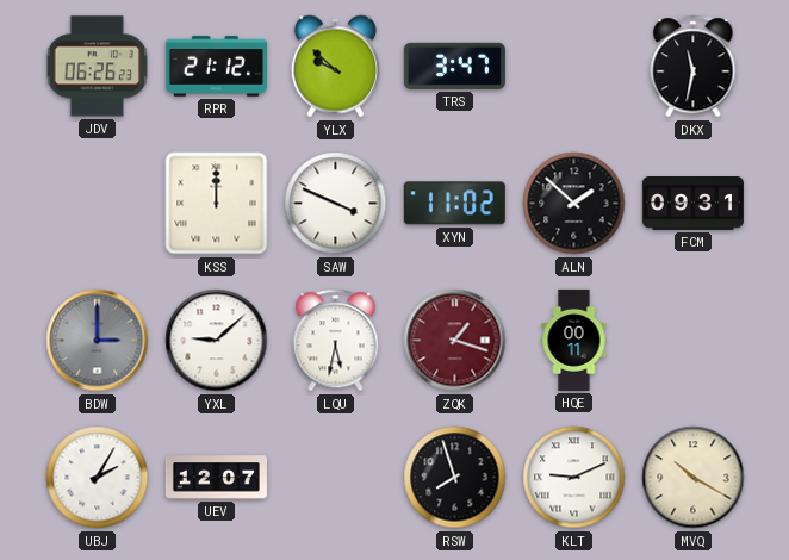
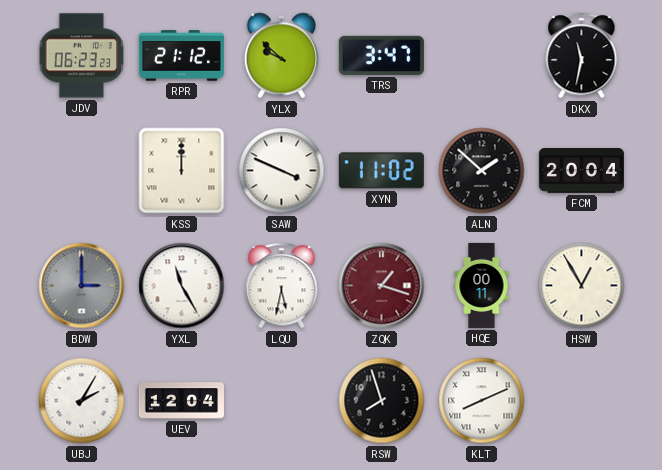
JDV: 06:26 -> 06:23
FCM: 09:31 -> 20:04
YXL: 9:08 -> 11:25
HSW: none -> 12:55
UEV: 12:07 -> 12:04
KLT: 9:11 -> 8:11
MVQ: 10:20 -> none
